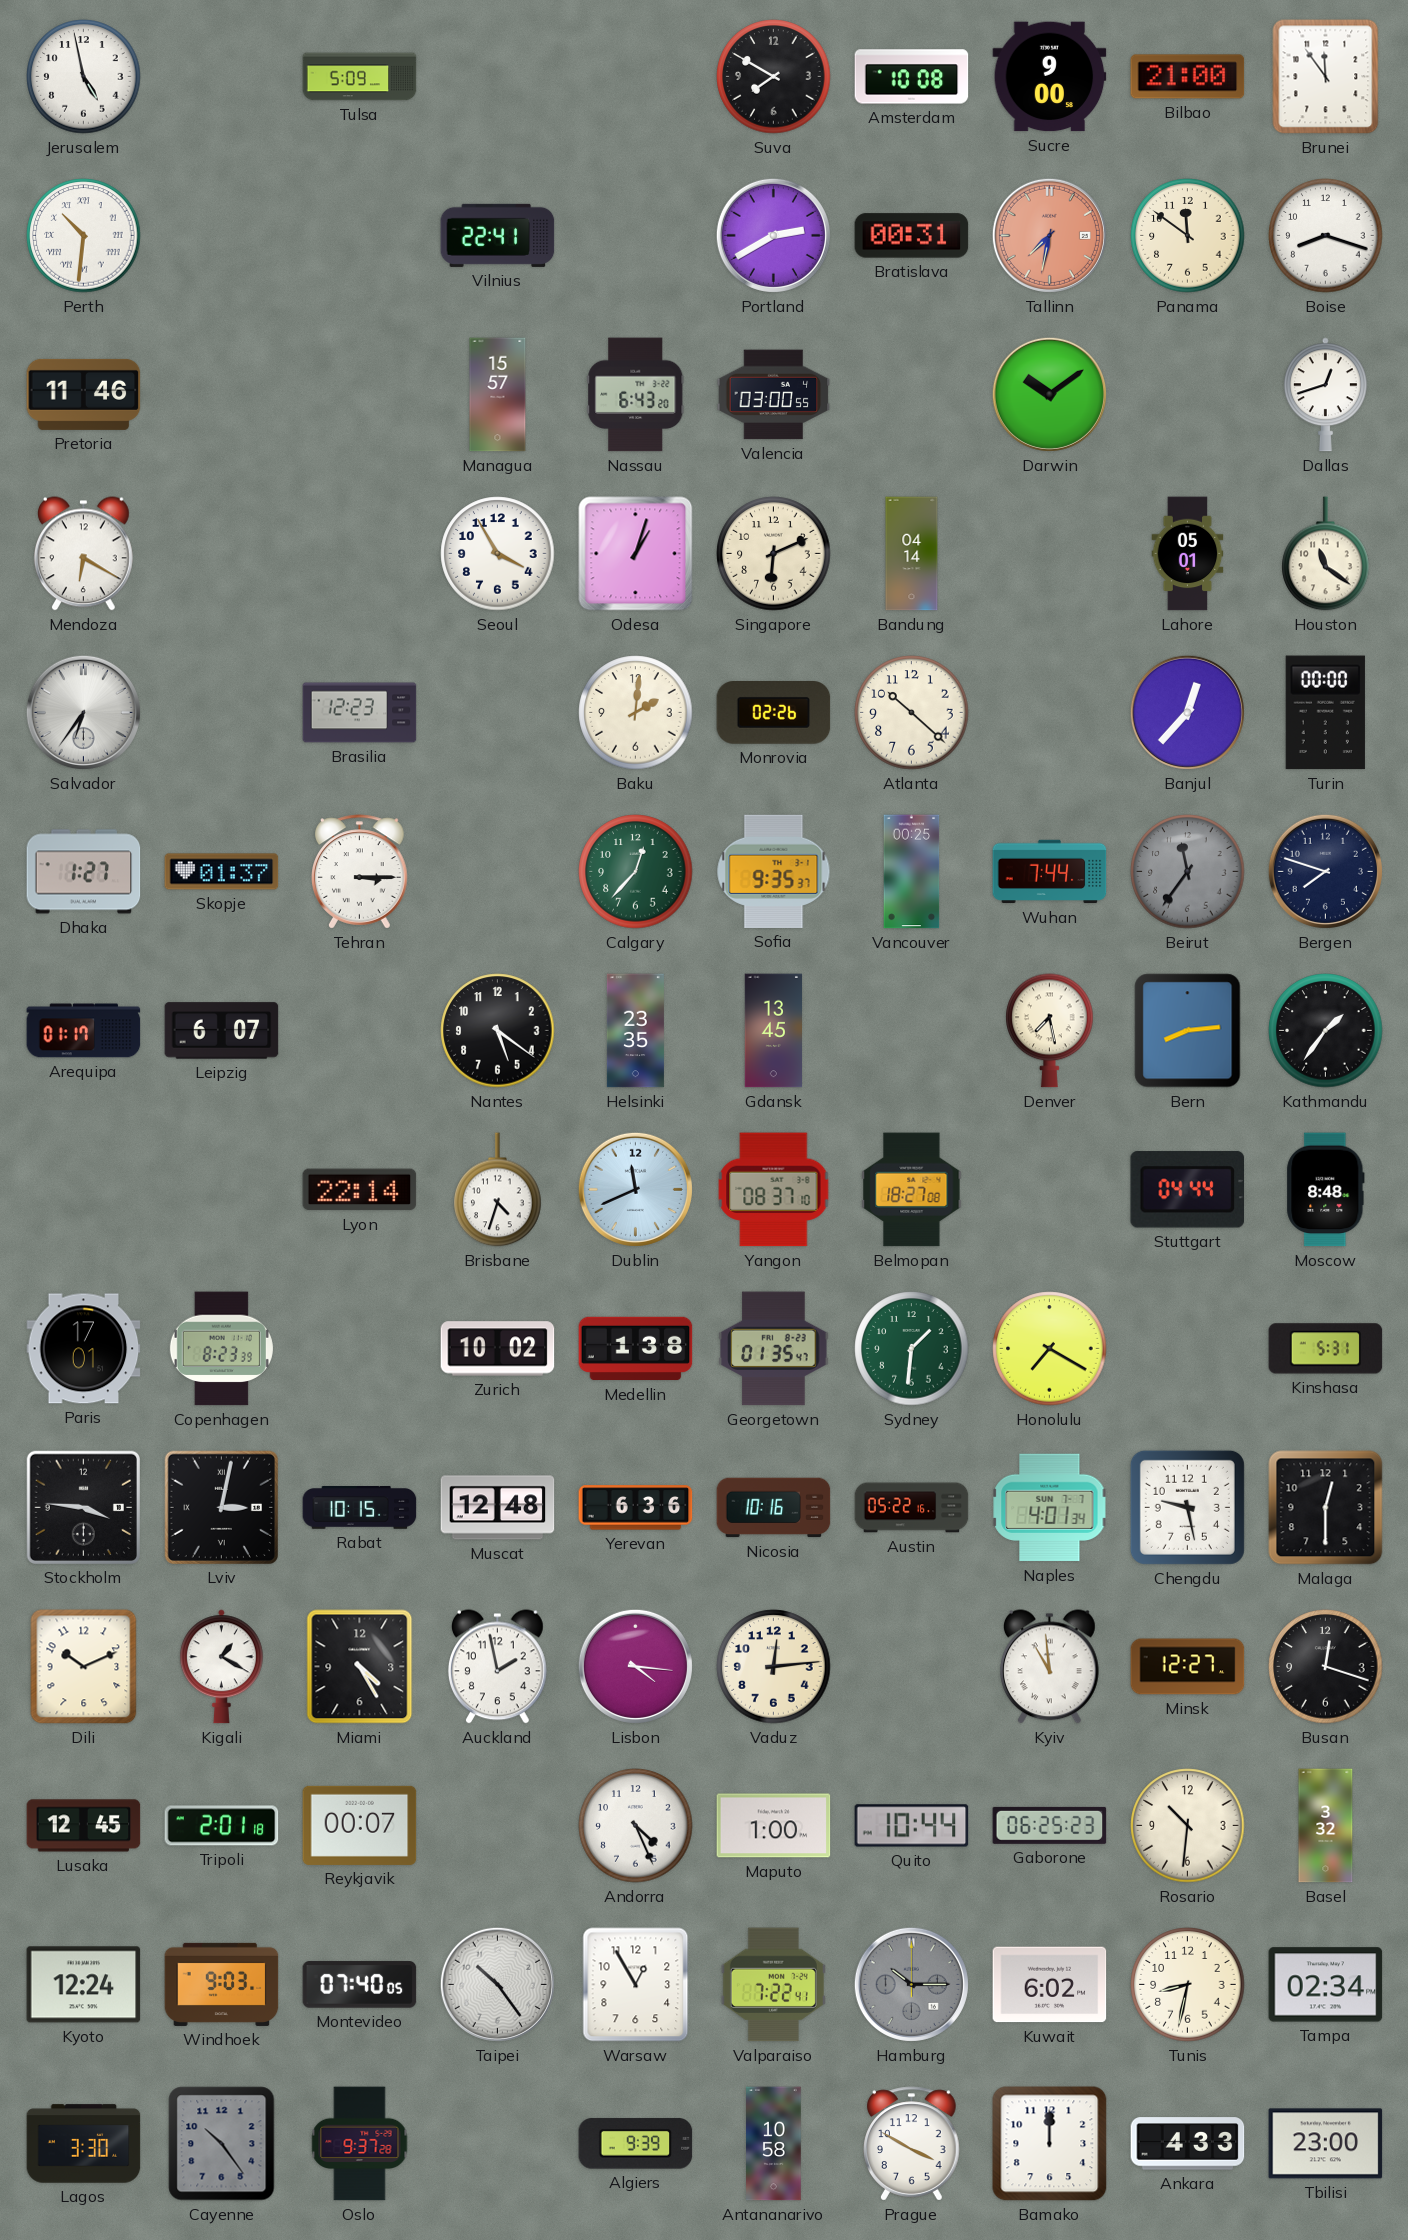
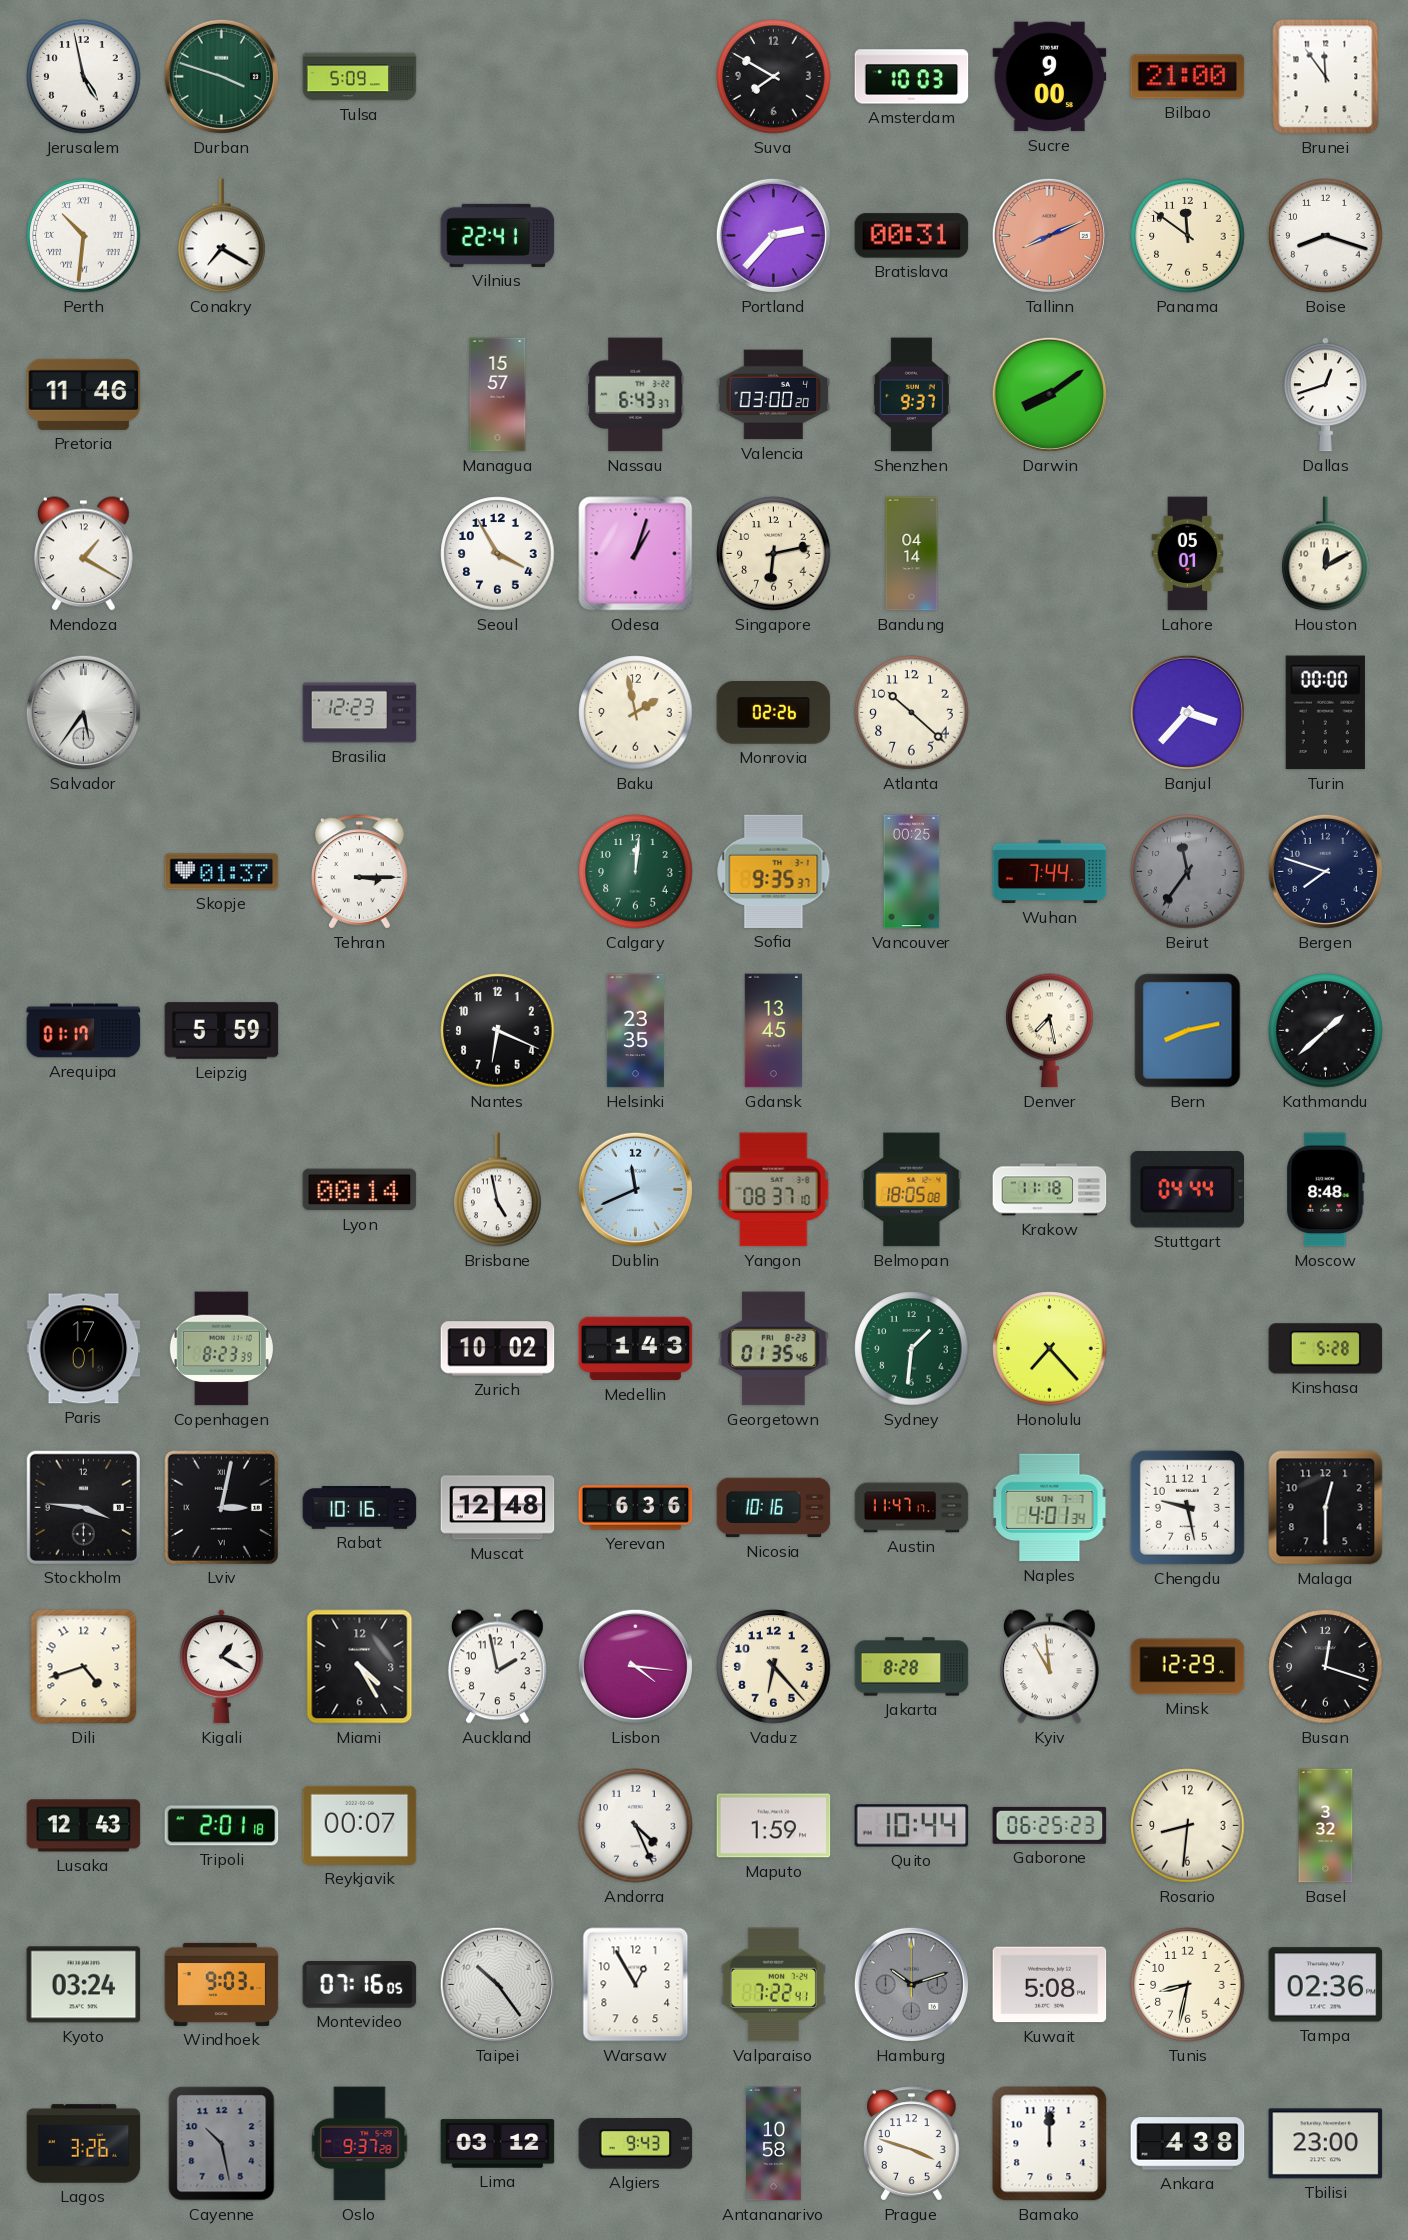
Durban: none -> 3:48
Amsterdam: 10:08 -> 10:03
Conakry: none -> 7:20
Portland: 2:40 -> 2:37
Tallinn: 7:32 -> 8:11
Nassau: 6:43:20 -> 6:43:37
Valencia: 03:00:55 -> 03:00:20
Shenzhen: none -> 9:37
Darwin: 10:09 -> 8:09
Mendoza: 6:20 -> 1:20
Singapore: 6:11 -> 6:13
Houston: 11:21 -> 12:10
Salvador: 6:36 -> 5:36
Baku: 2:01 -> 1:58
Banjul: 12:37 -> 3:37
Dhaka: 1:27 -> none
Calgary: 12:37 -> 12:01
Leipzig: 6:07 -> 5:59
Nantes: 5:21 -> 6:19
Bern: 8:14 -> 8:13
Kathmandu: 1:36 -> 1:38
Lyon: 22:14 -> 00:14
Brisbane: 4:33 -> 4:58
Belmopan: 18:27 -> 18:05
Krakow: none -> 11:18
Medellin: 1:38 -> 1:43
Georgetown: 01:35:47 -> 01:35:46
Honolulu: 7:20 -> 7:23
Kinshasa: 5:31 -> 5:28
Rabat: 10:15 -> 10:16
Austin: 05:22 -> 11:47
Dili: 10:11 -> 4:42
Vaduz: 12:14 -> 6:23
Jakarta: none -> 8:28
Minsk: 12:27 -> 12:29
Lusaka: 12:45 -> 12:43
Maputo: 1:00 -> 1:59
Rosario: 10:31 -> 8:31
Kyoto: 12:24 -> 03:24
Montevideo: 07:40 -> 07:16
Hamburg: 10:15 -> 10:12
Kuwait: 6:02 -> 5:08
Tampa: 02:34 -> 02:36
Lagos: 3:30 -> 3:26
Cayenne: 10:24 -> 10:28
Lima: none -> 03:12
Algiers: 9:39 -> 9:43
Prague: 3:50 -> 3:48
Ankara: 4:33 -> 4:38
